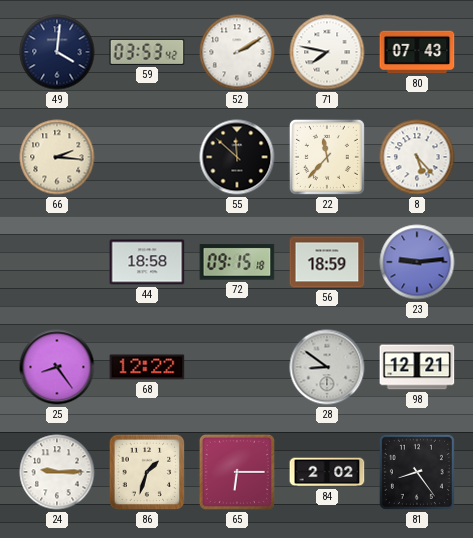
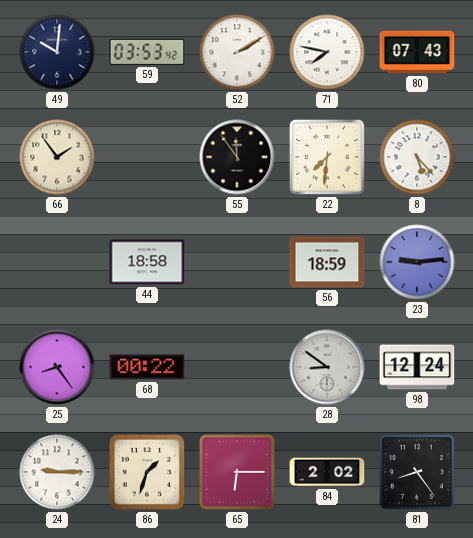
49: 4:01 -> 10:01
66: 2:16 -> 1:54
55: 11:52 -> 11:54
22: 11:37 -> 7:31
72: 09:15 -> none
68: 12:22 -> 00:22
98: 12:21 -> 12:24
